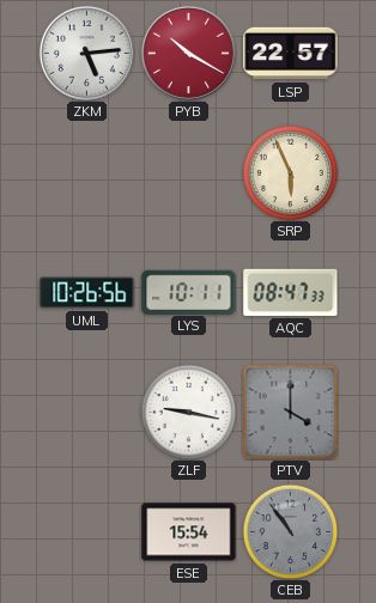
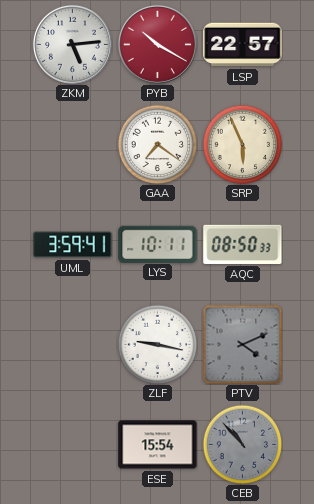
GAA: none -> 7:21
UML: 10:26 -> 3:59
AQC: 08:47 -> 08:50
PTV: 4:00 -> 4:11
CEB: 10:54 -> 10:53
